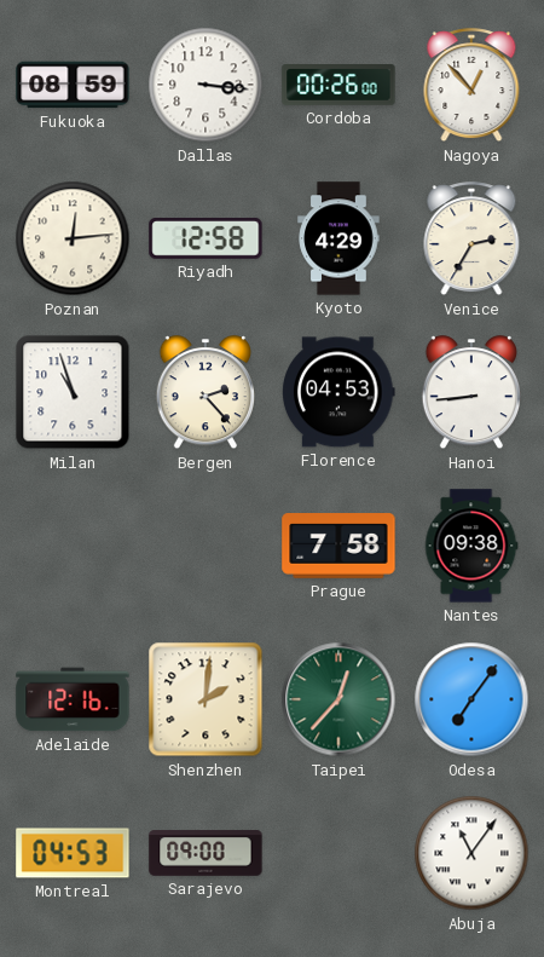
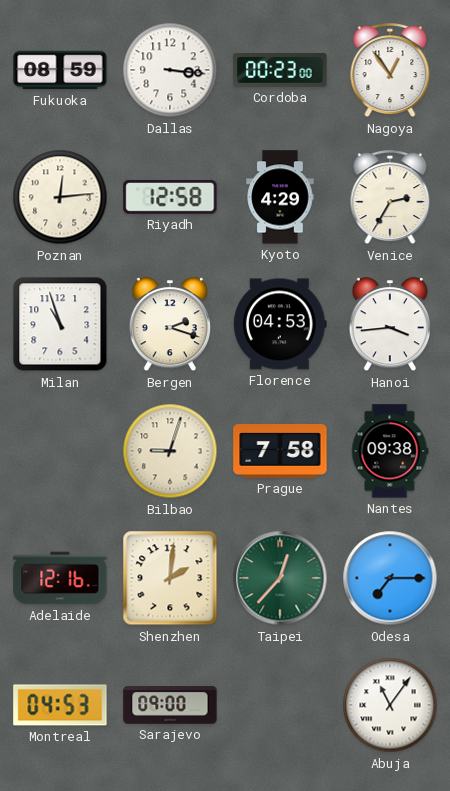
Cordoba: 00:26 -> 00:23
Nagoya: 12:53 -> 12:54
Bergen: 2:23 -> 2:18
Hanoi: 8:44 -> 3:44
Bilbao: none -> 9:03
Odesa: 7:06 -> 7:15
